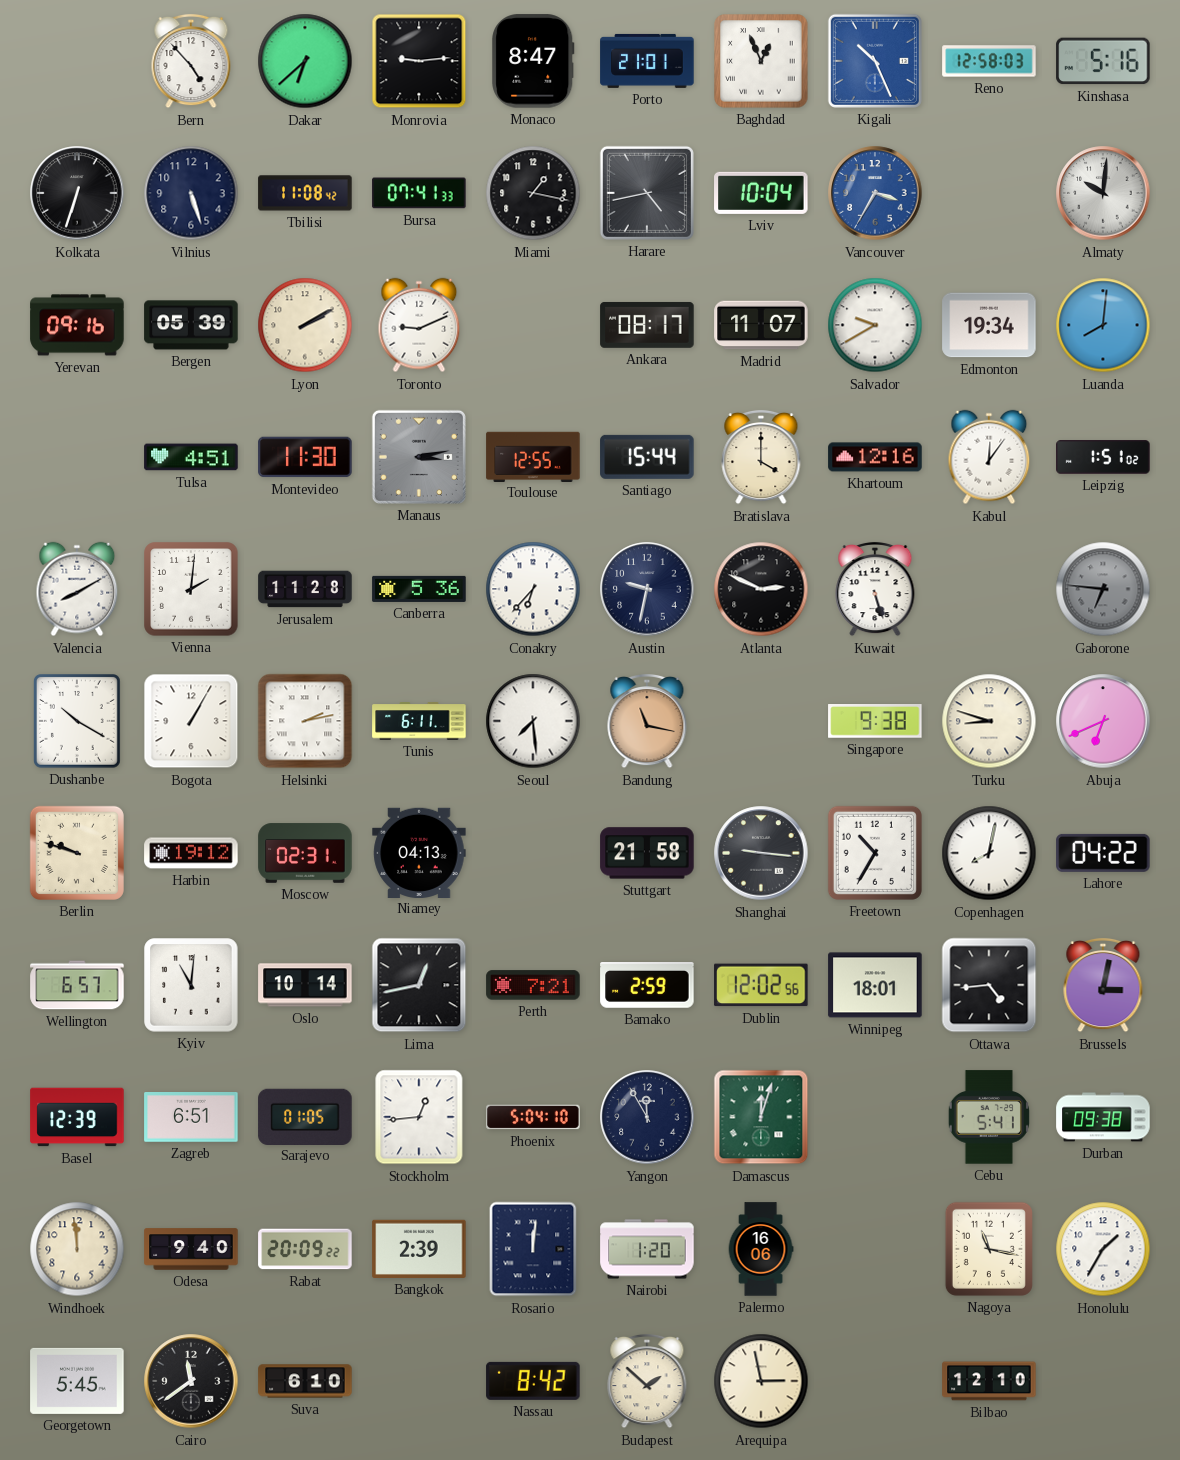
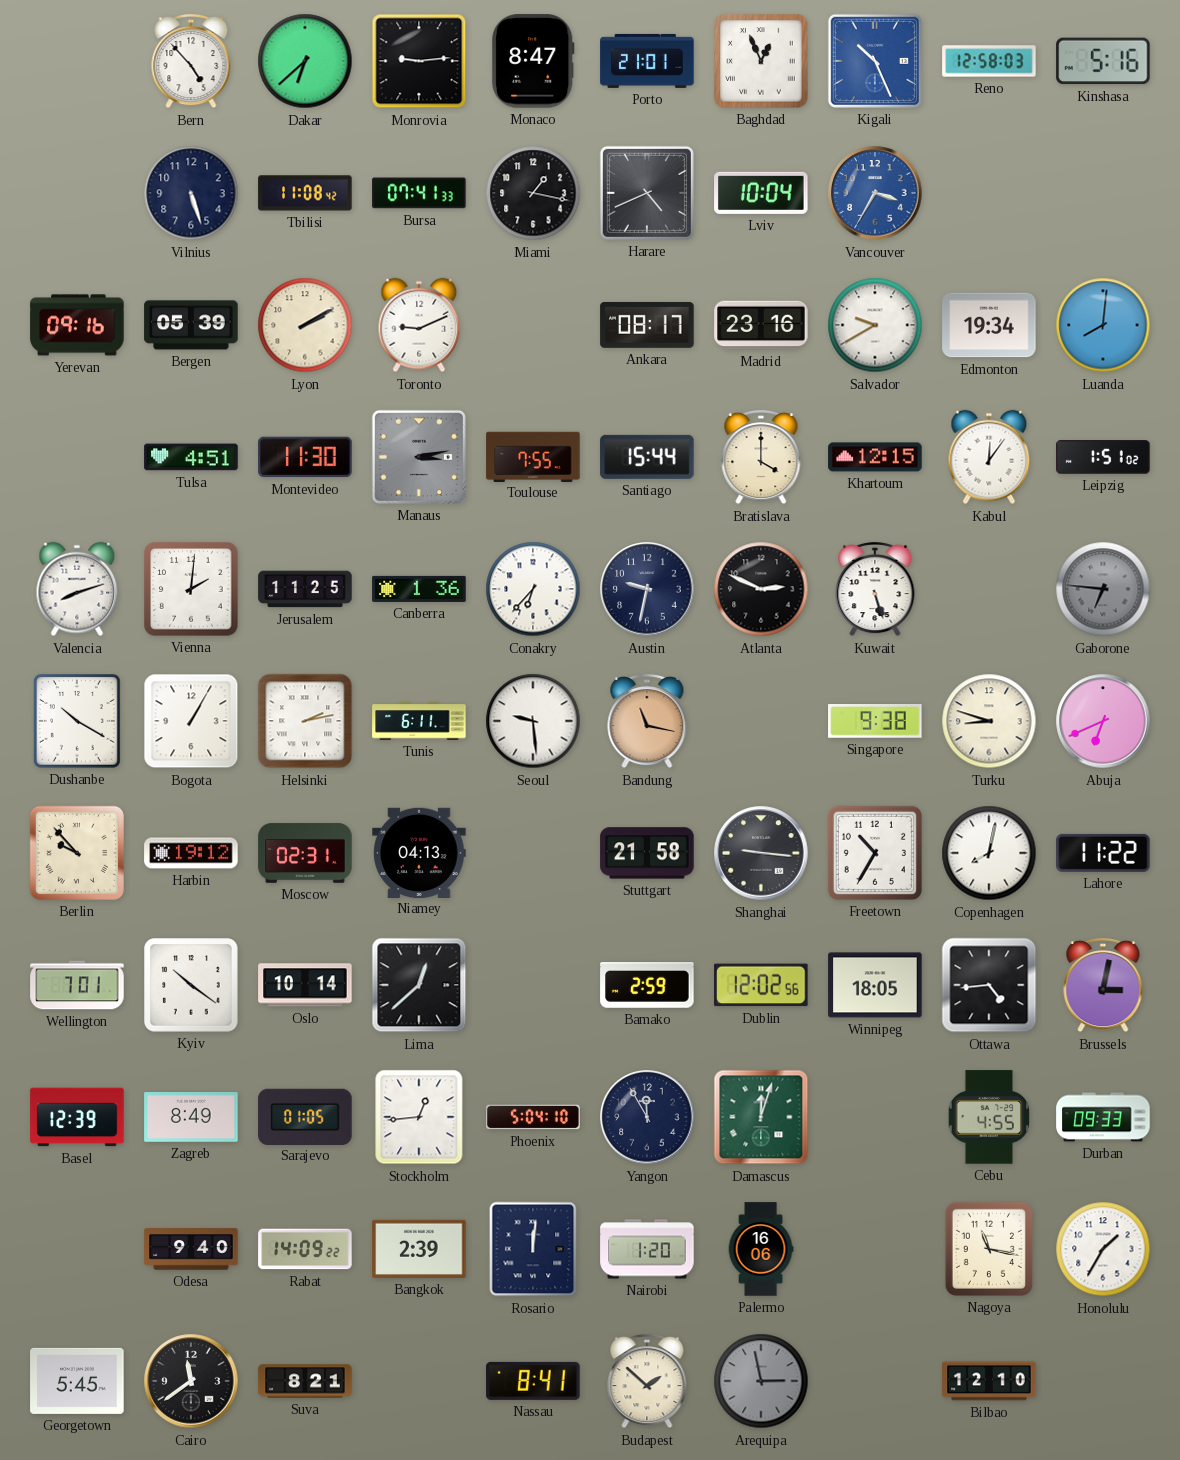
Kolkata: 6:33 -> none
Harare: 4:43 -> 4:41
Almaty: 10:01 -> none
Madrid: 11:07 -> 23:16
Toulouse: 12:55 -> 7:55
Khartoum: 12:16 -> 12:15
Valencia: 8:10 -> 8:12
Jerusalem: 11:28 -> 11:25
Canberra: 5:36 -> 1:36
Seoul: 7:29 -> 9:29
Berlin: 9:48 -> 9:53
Lahore: 04:22 -> 11:22
Wellington: 6:57 -> 7:01
Kyiv: 11:01 -> 10:21
Lima: 12:43 -> 12:38
Perth: 7:21 -> none
Winnipeg: 18:01 -> 18:05
Zagreb: 6:51 -> 8:49
Cebu: 5:41 -> 4:55
Durban: 09:38 -> 09:33
Windhoek: 11:59 -> none
Rabat: 20:09 -> 14:09
Suva: 6:10 -> 8:21
Nassau: 8:42 -> 8:41
Arequipa dial: cream -> grey
